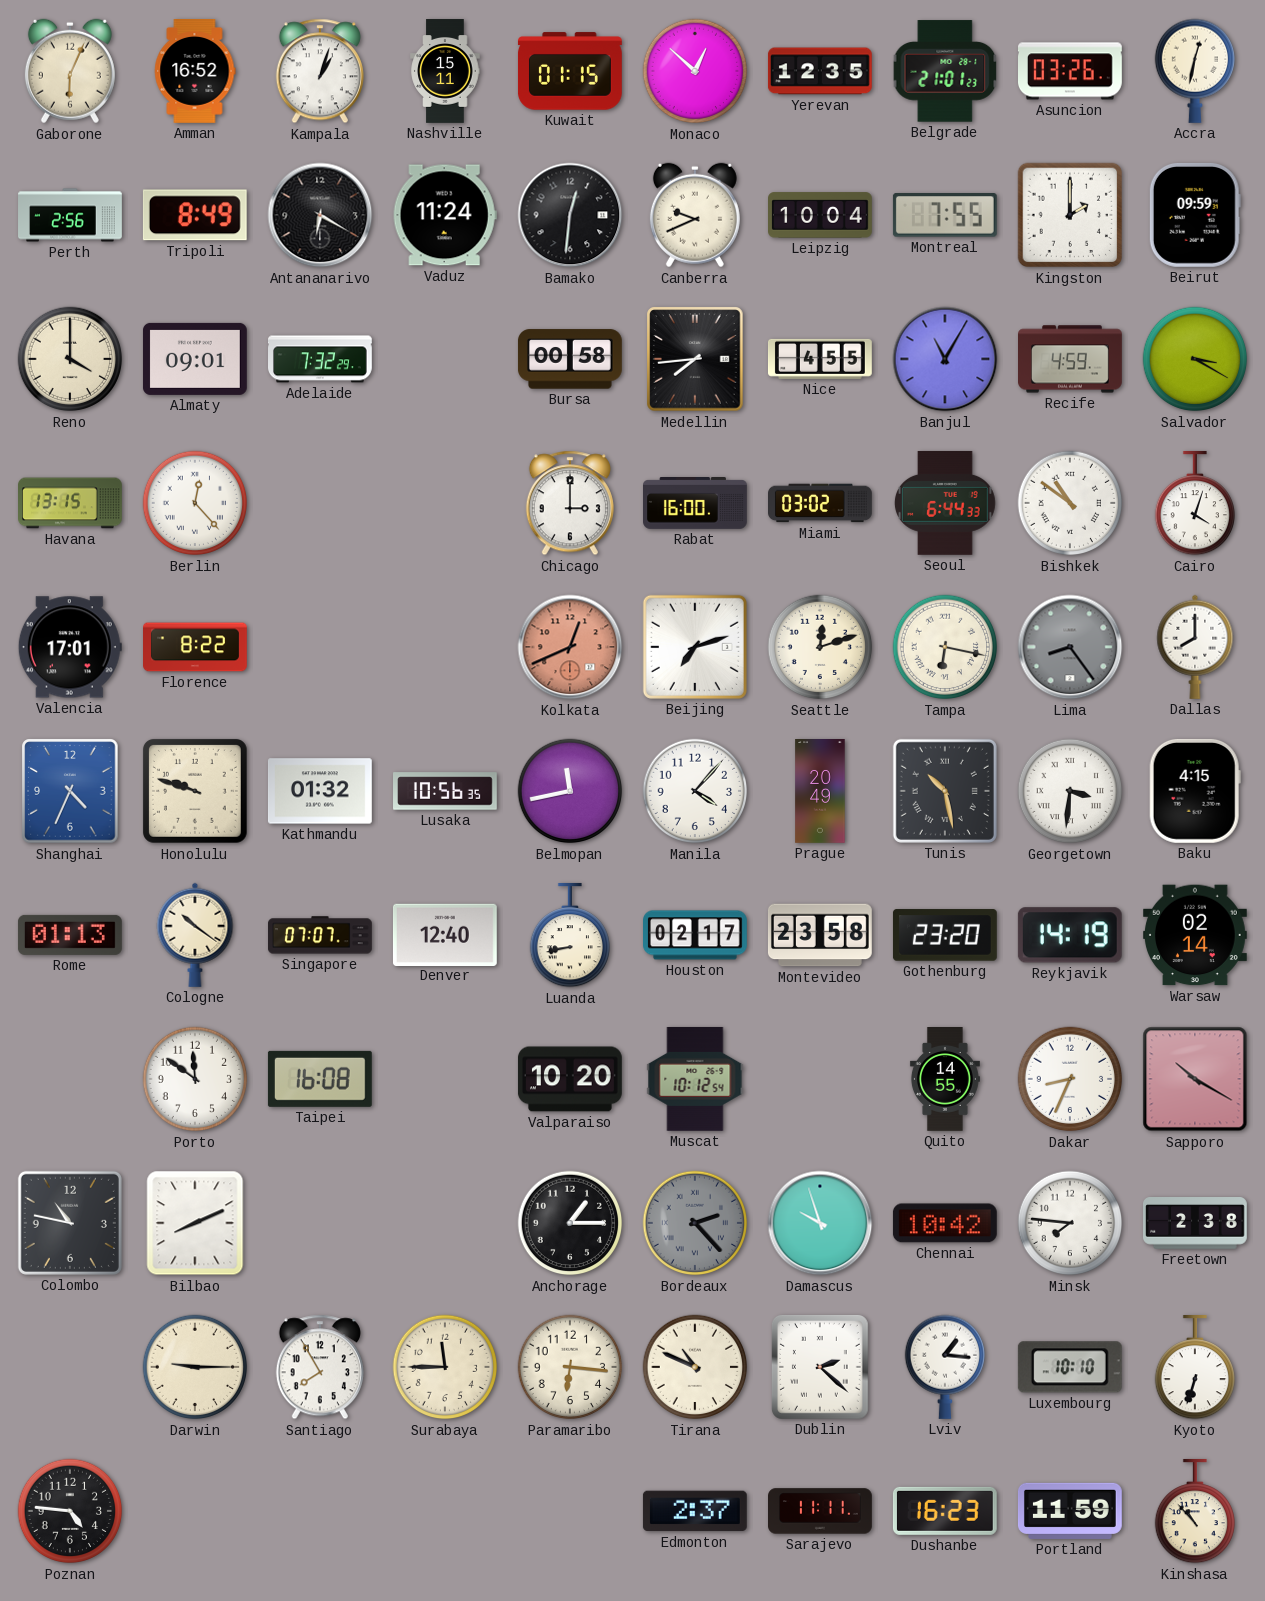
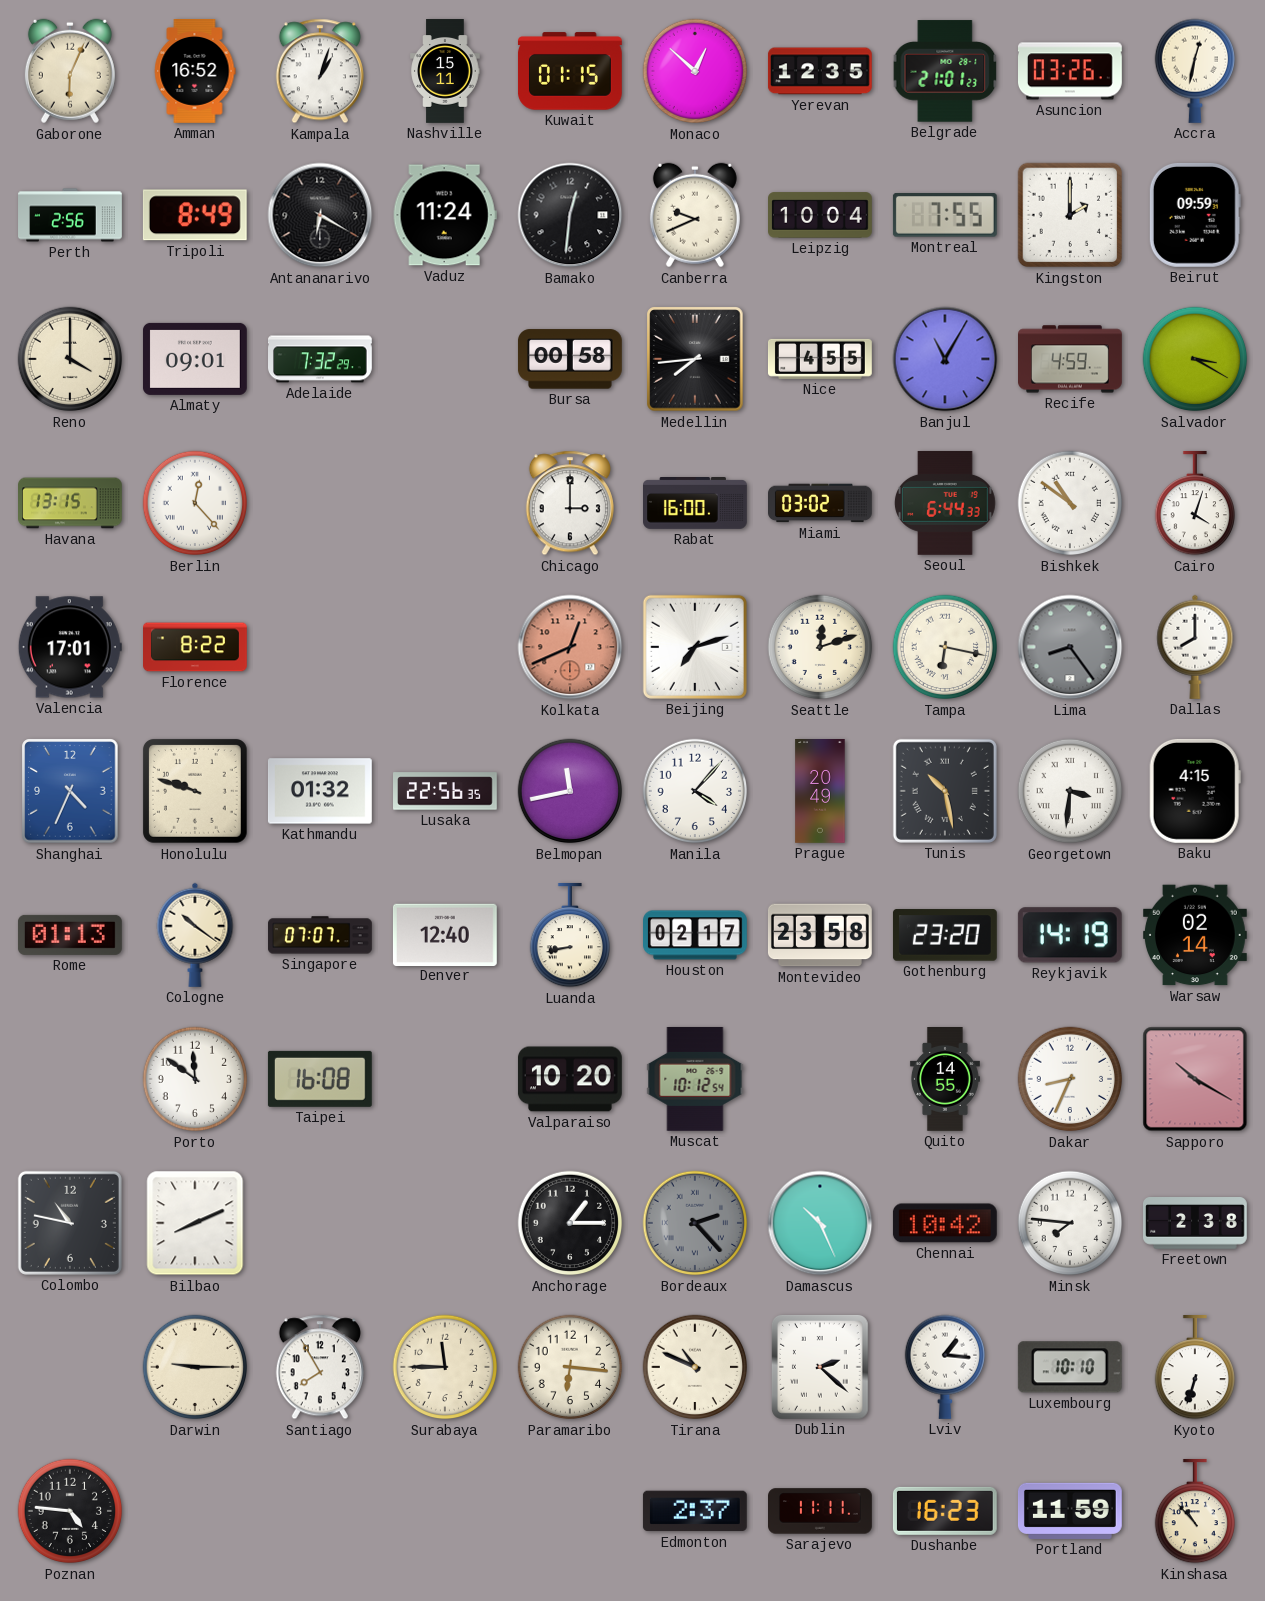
Lusaka: 10:56 -> 22:56
Damascus: 9:57 -> 10:26
